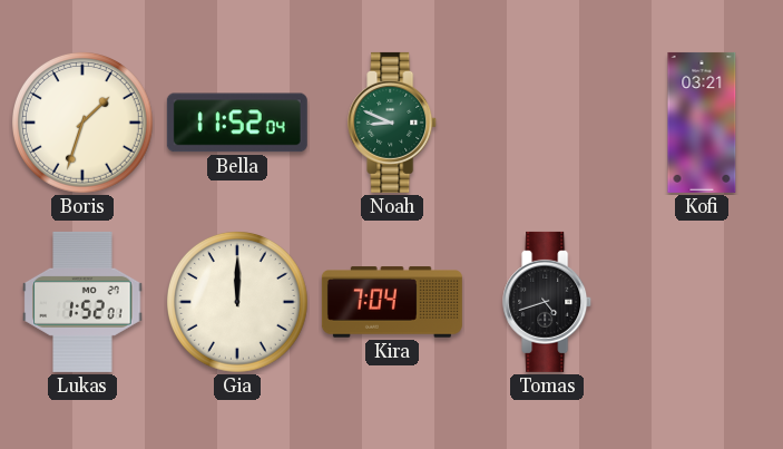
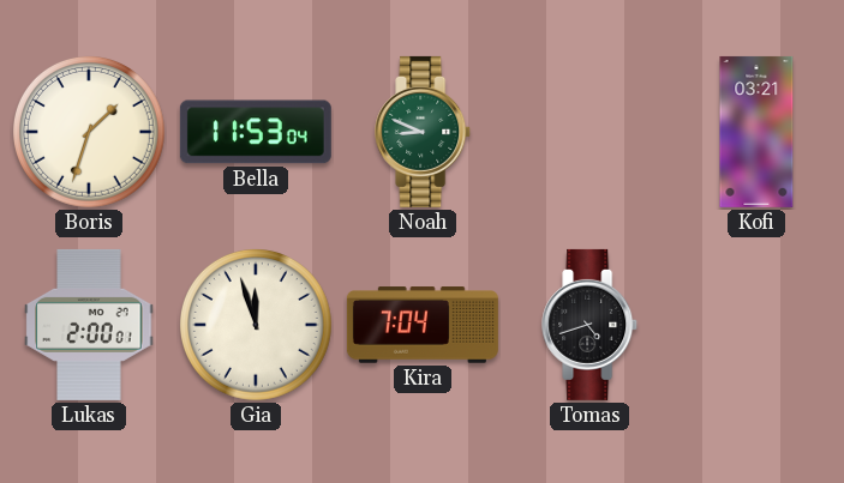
Bella: 11:52 -> 11:53
Lukas: 1:52 -> 2:00
Gia: 12:00 -> 11:57
